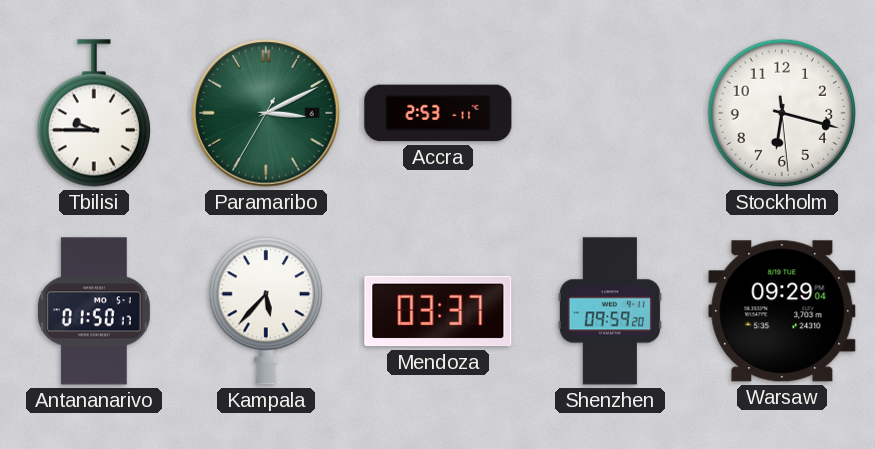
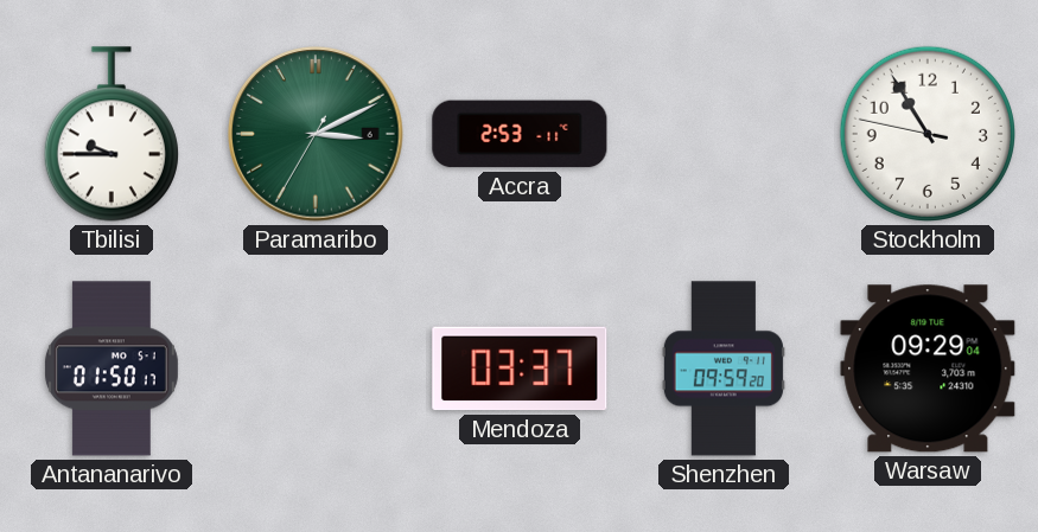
Stockholm: 6:17 -> 10:54
Kampala: 5:37 -> none
